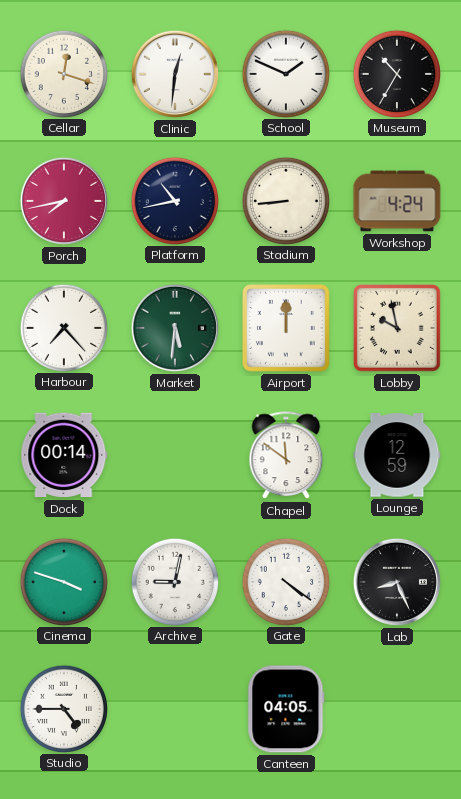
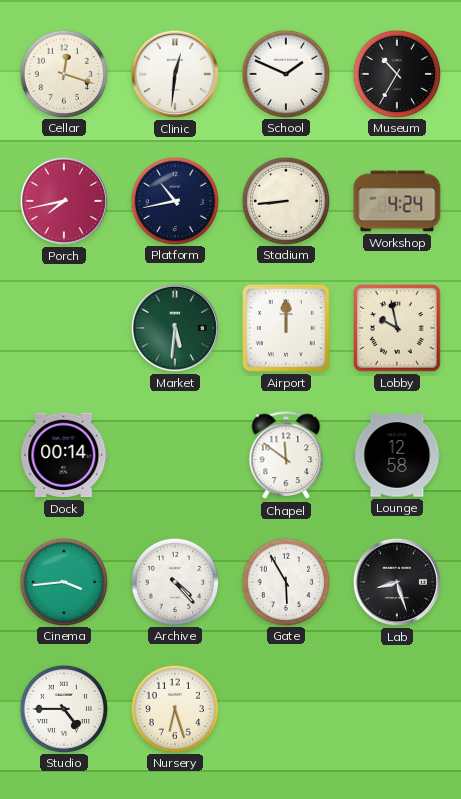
Harbour: 7:23 -> none
Lounge: 12:59 -> 12:58
Cinema: 3:48 -> 3:44
Archive: 9:02 -> 4:23
Gate: 4:21 -> 5:55
Lab: 8:26 -> 8:27
Nursery: none -> 6:27
Canteen: 04:05 -> none
